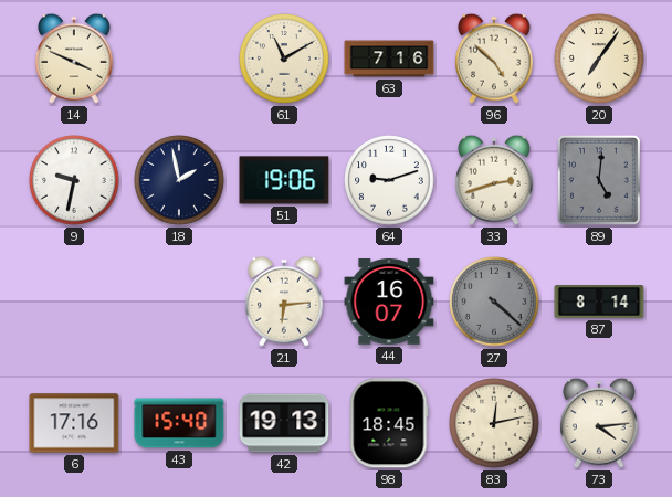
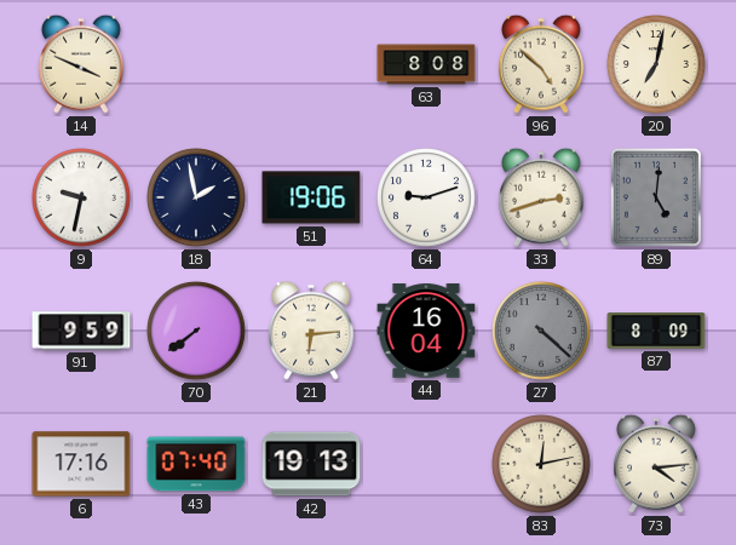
61: 11:10 -> none
63: 7:16 -> 8:08
20: 7:06 -> 7:02
91: none -> 9:59
70: none -> 7:39
44: 16:07 -> 16:04
87: 8:14 -> 8:09
43: 15:40 -> 07:40
98: 18:45 -> none
